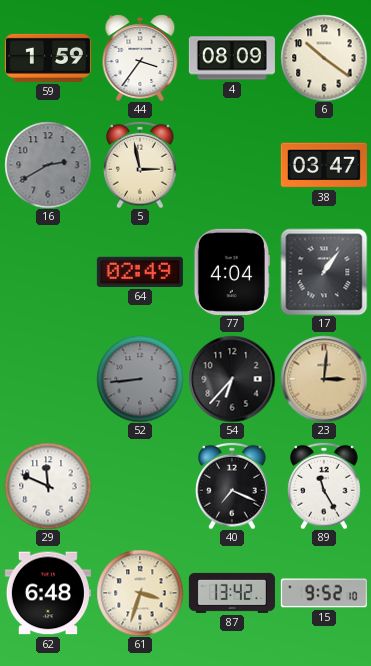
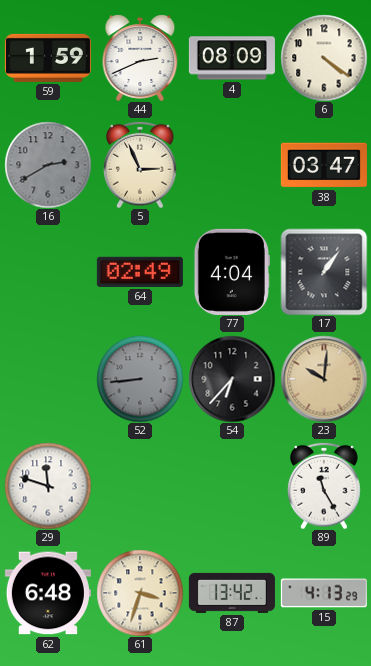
44: 3:36 -> 2:41
6: 10:21 -> 4:21
5: 2:58 -> 2:56
23: 3:01 -> 10:01
29: 11:49 -> 11:48
40: 7:19 -> none
15: 9:52 -> 4:13
